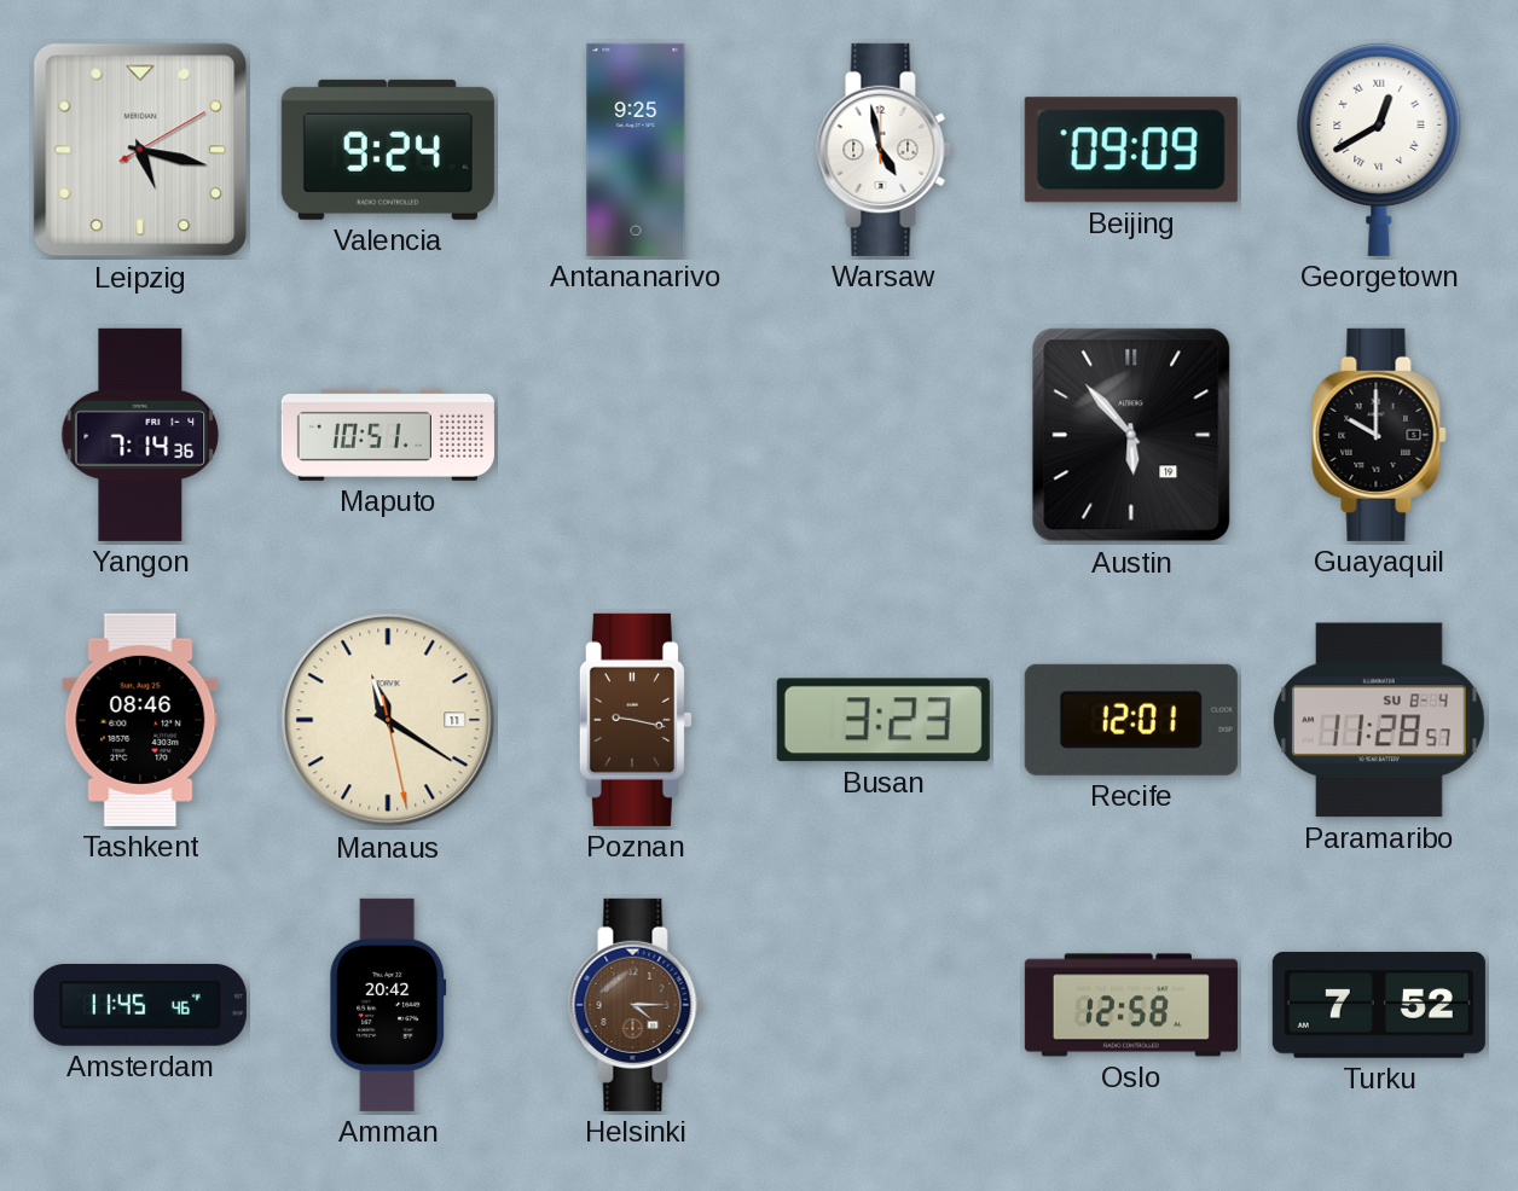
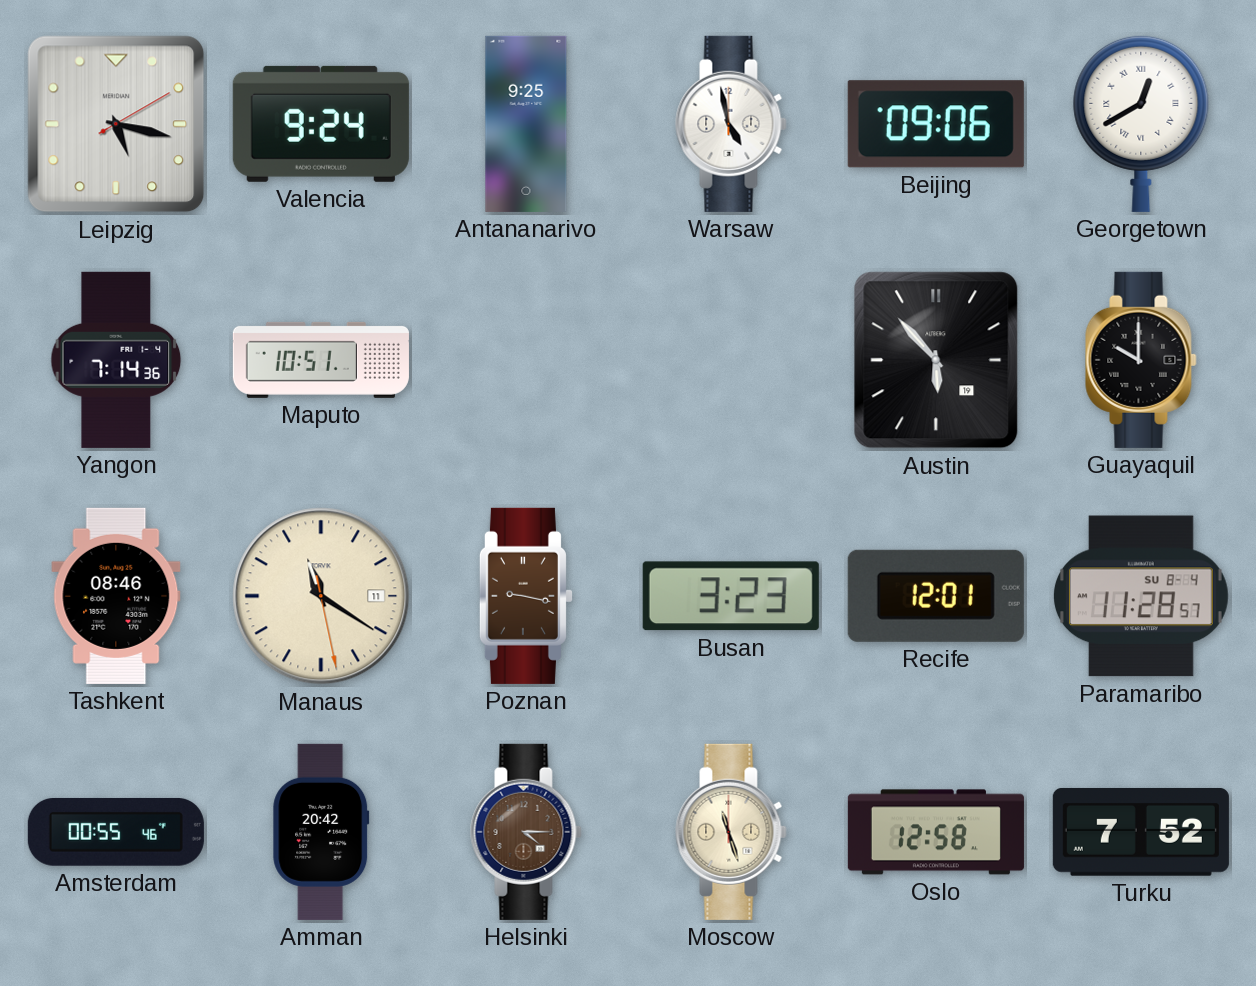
Beijing: 09:09 -> 09:06
Amsterdam: 11:45 -> 00:55
Moscow: none -> 11:27
